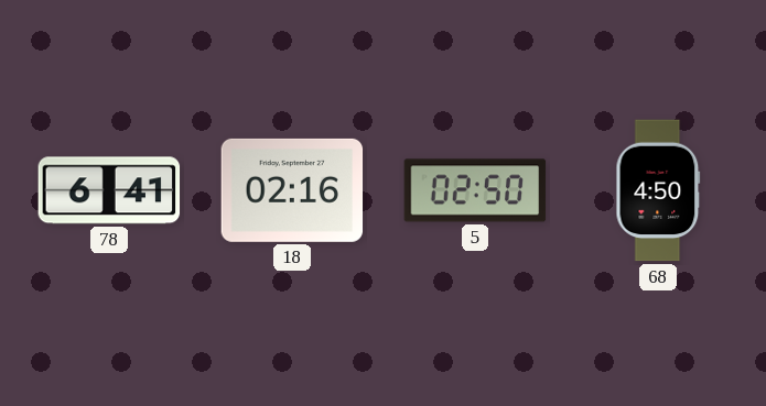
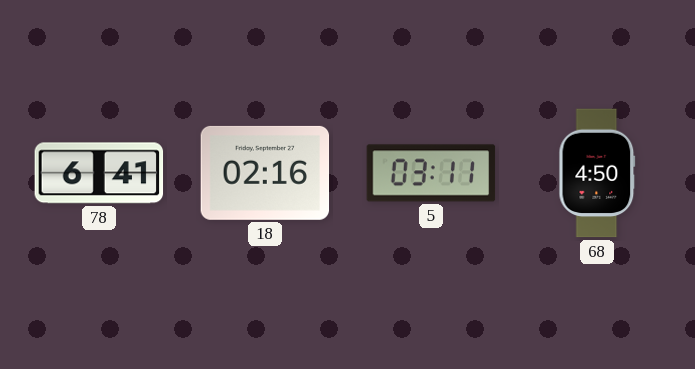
5: 02:50 -> 03:11
